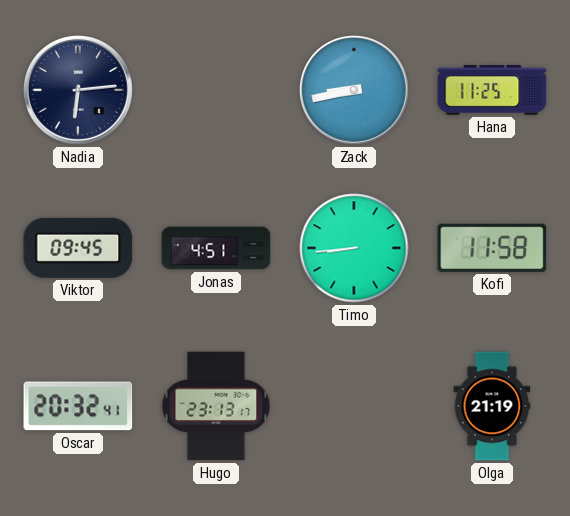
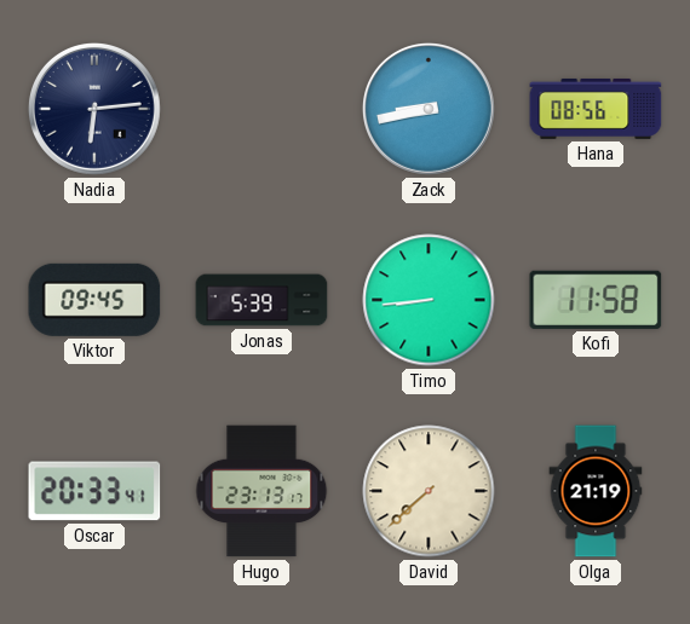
Hana: 11:25 -> 08:56
Jonas: 4:51 -> 5:39
Oscar: 20:32 -> 20:33
David: none -> 7:38
